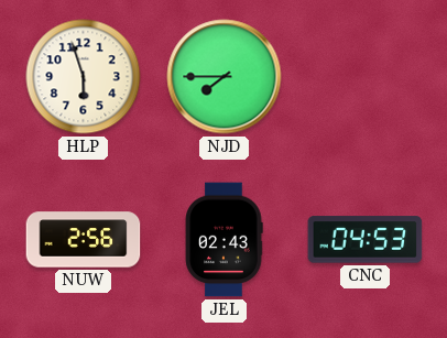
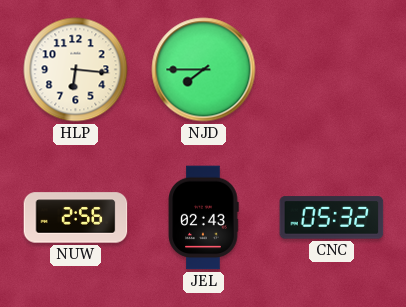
HLP: 5:57 -> 6:16
CNC: 04:53 -> 05:32
